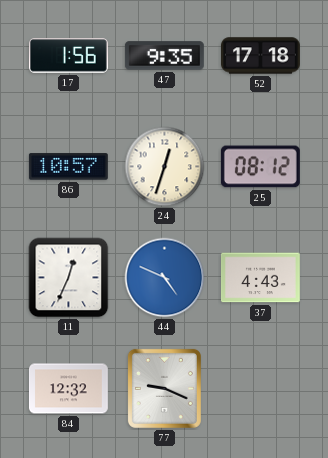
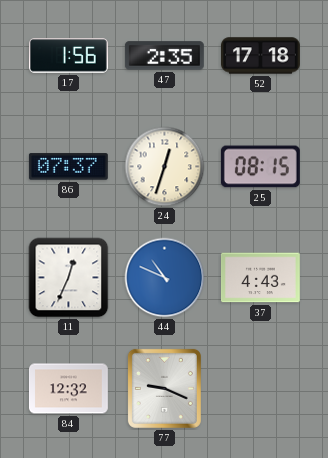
47: 9:35 -> 2:35
86: 10:57 -> 07:37
25: 08:12 -> 08:15
44: 4:49 -> 10:49
